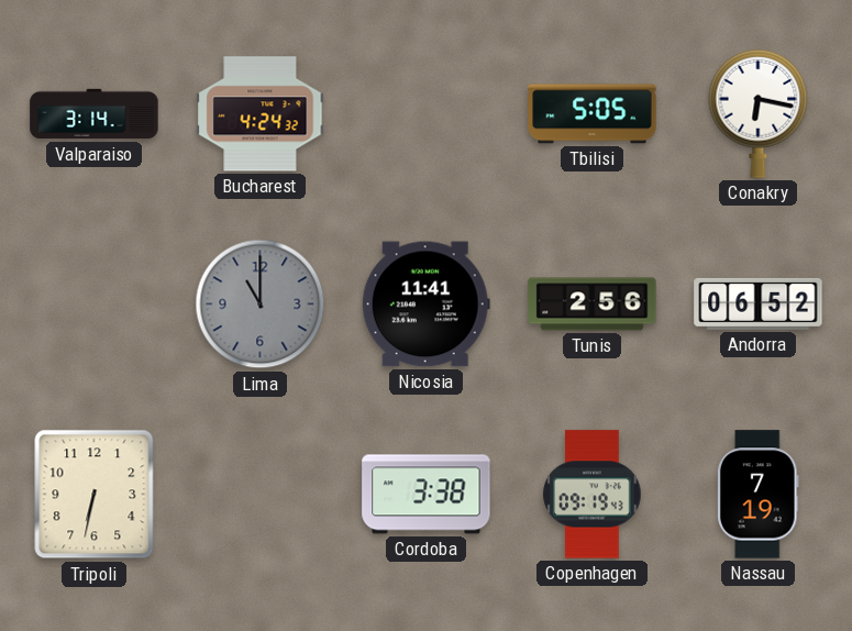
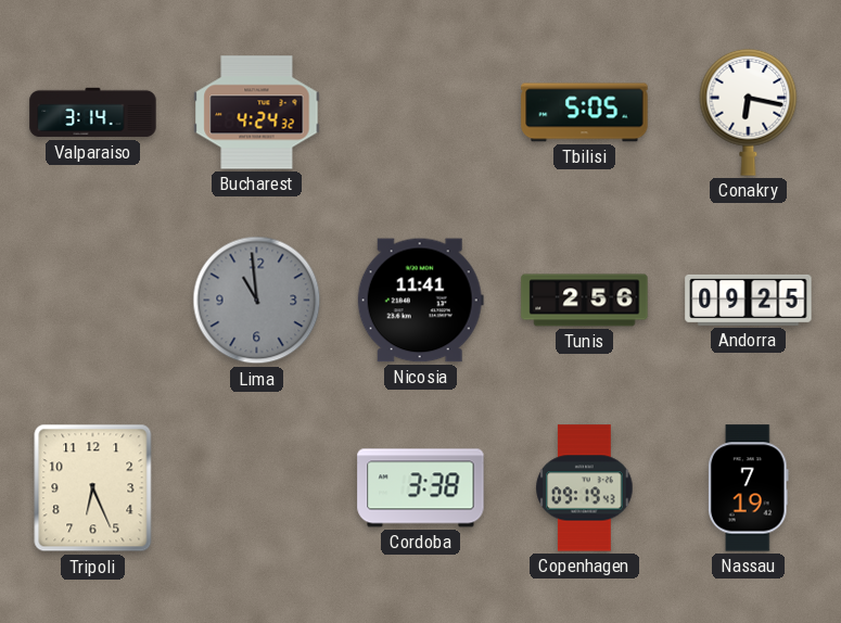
Lima: 11:00 -> 10:59
Andorra: 06:52 -> 09:25
Tripoli: 6:32 -> 6:26
